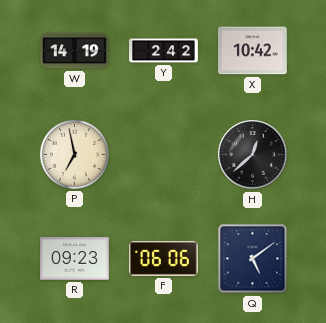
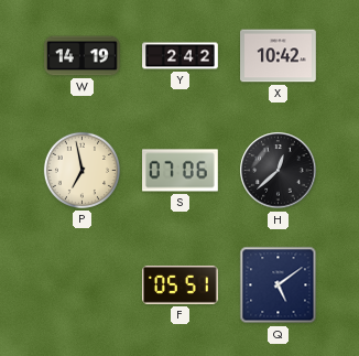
S: none -> 07:06
R: 09:23 -> none
F: 06:06 -> 05:51
